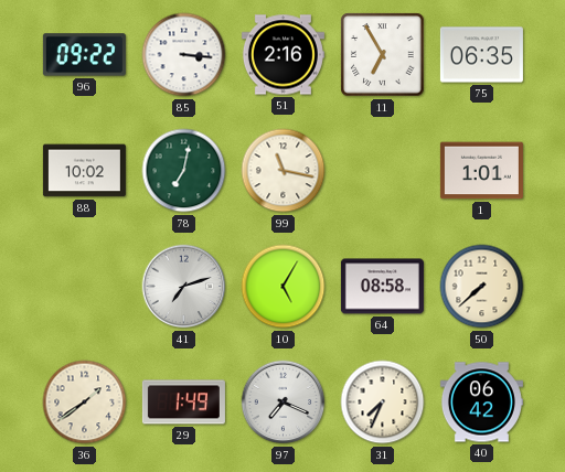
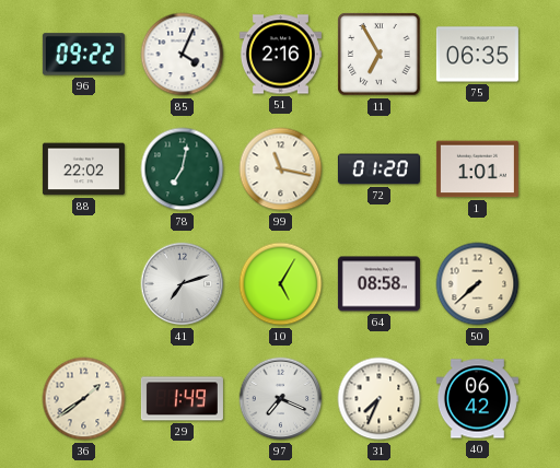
85: 3:16 -> 4:04
88: 10:02 -> 22:02
72: none -> 01:20
